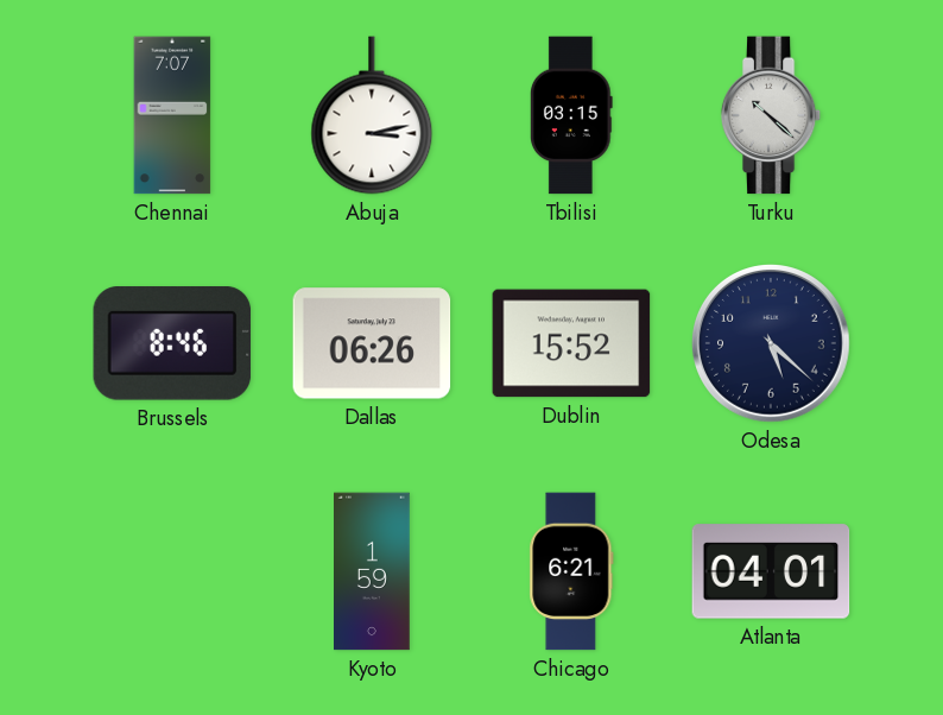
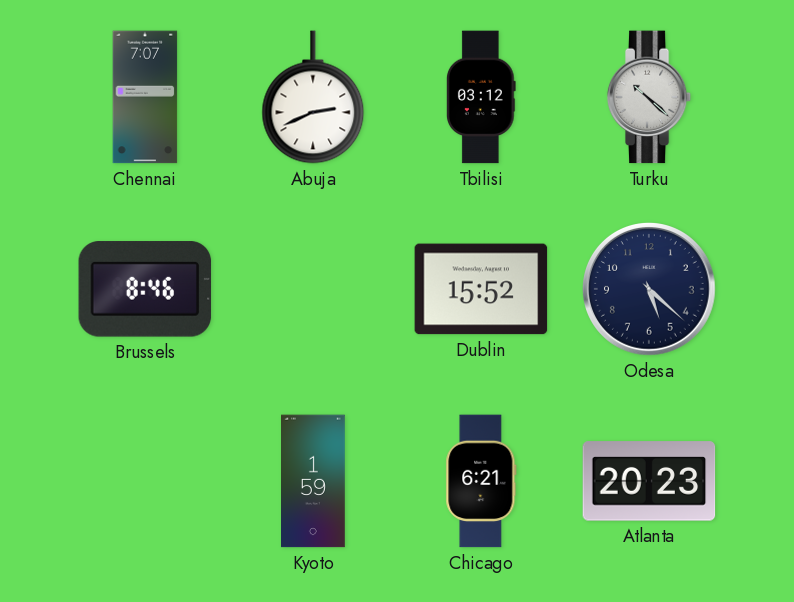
Abuja: 3:13 -> 2:41
Tbilisi: 03:15 -> 03:12
Dallas: 06:26 -> none
Atlanta: 04:01 -> 20:23
